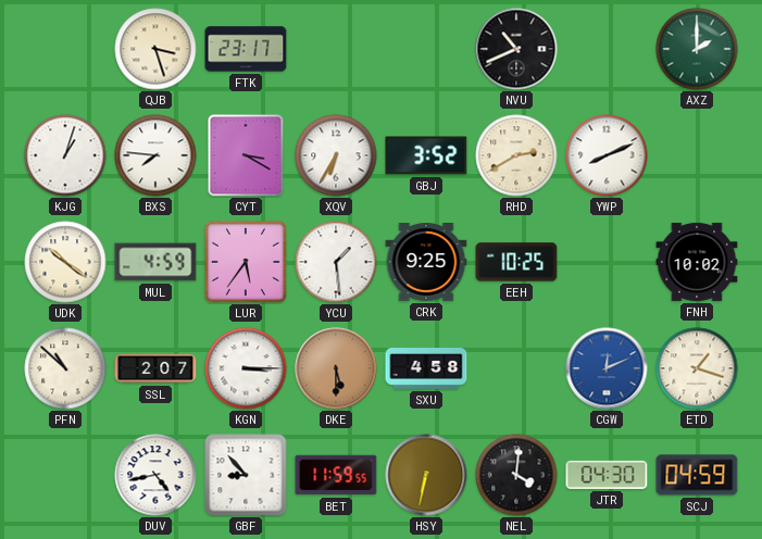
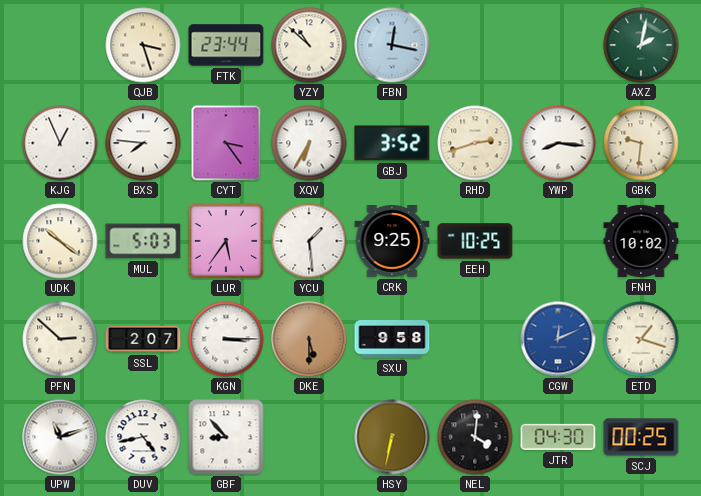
FTK: 23:17 -> 23:44
YZY: none -> 10:52
FBN: none -> 12:17
NVU: 10:41 -> none
AXZ: 2:00 -> 2:02
KJG: 1:03 -> 12:56
CYT: 3:20 -> 3:24
RHD: 2:40 -> 2:42
YWP: 8:11 -> 8:16
GBK: none -> 9:31
MUL: 4:59 -> 5:03
PFN: 10:52 -> 2:52
SXU: 4:58 -> 9:58
UPW: none -> 11:12
BET: 11:59 -> none
SCJ: 04:59 -> 00:25
